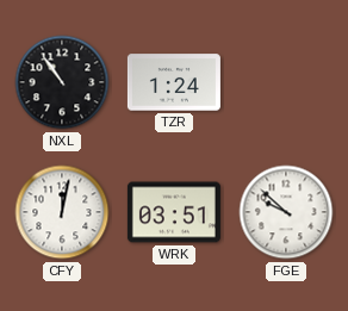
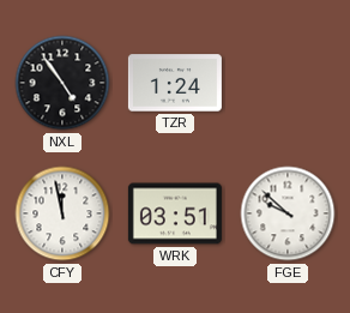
NXL: 10:54 -> 4:54
CFY: 12:02 -> 11:58
